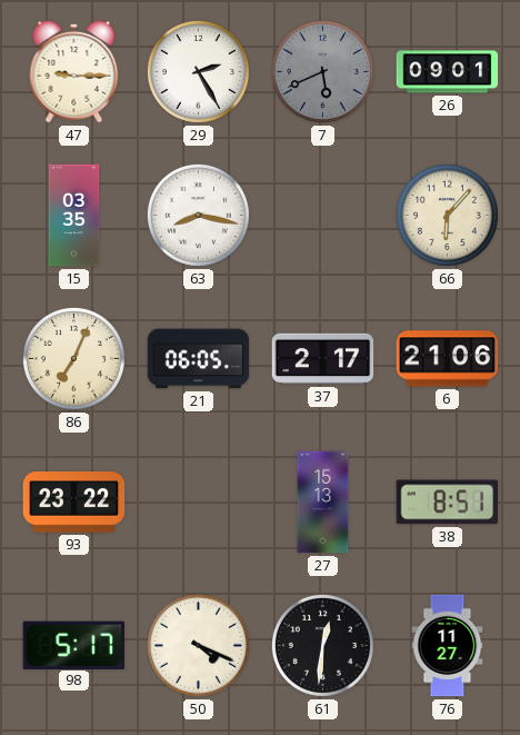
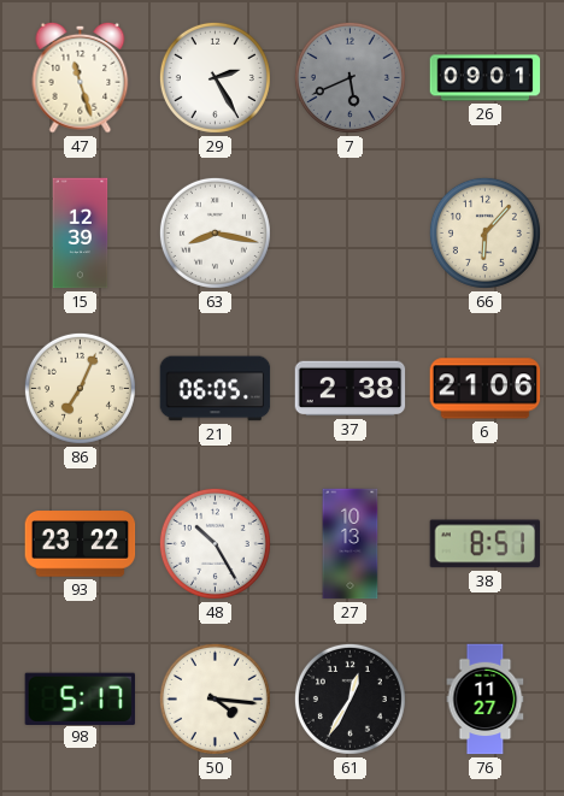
47: 9:15 -> 11:27
15: 03:35 -> 12:39
37: 2:17 -> 2:38
48: none -> 10:25
27: 15:13 -> 10:13
50: 4:19 -> 4:16
61: 12:31 -> 12:35
